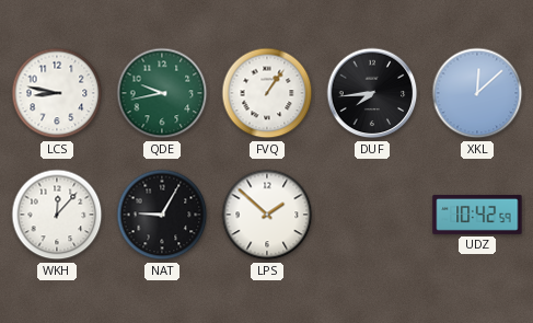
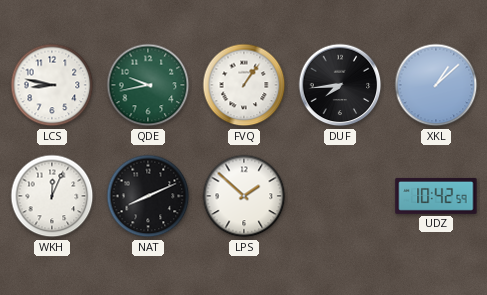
XKL: 12:08 -> 1:08
WKH: 12:07 -> 12:04
NAT: 9:05 -> 8:11
